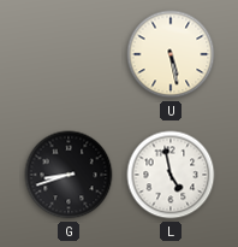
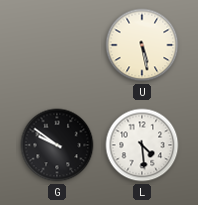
G: 8:42 -> 9:51
L: 4:58 -> 4:29
